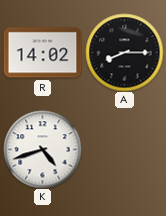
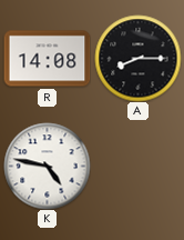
R: 14:02 -> 14:08
K: 4:42 -> 4:47
